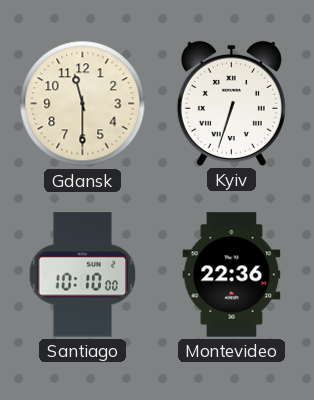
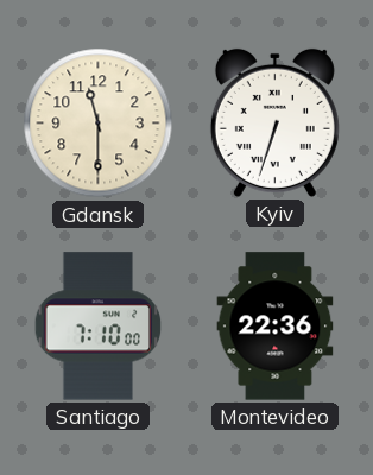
Santiago: 10:10 -> 7:10
